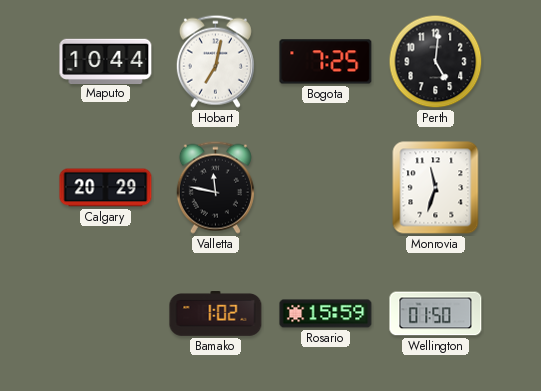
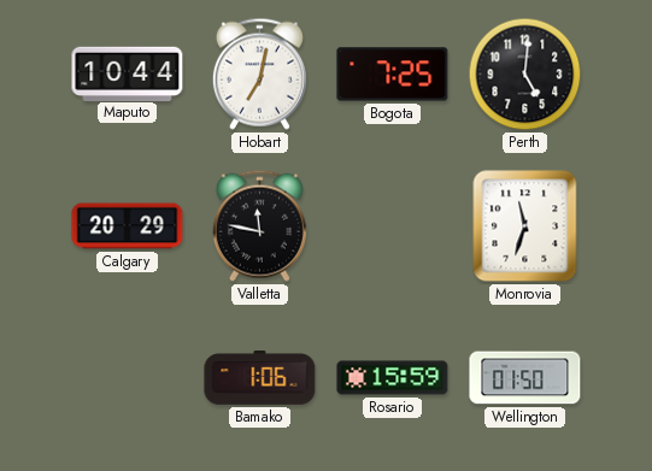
Bamako: 1:02 -> 1:06
